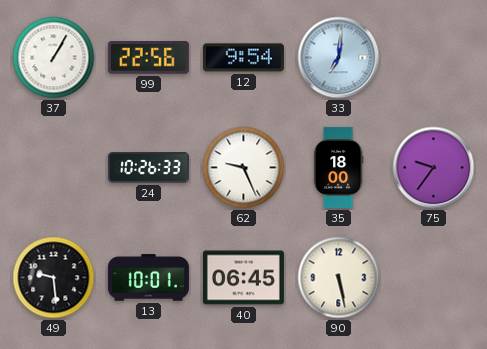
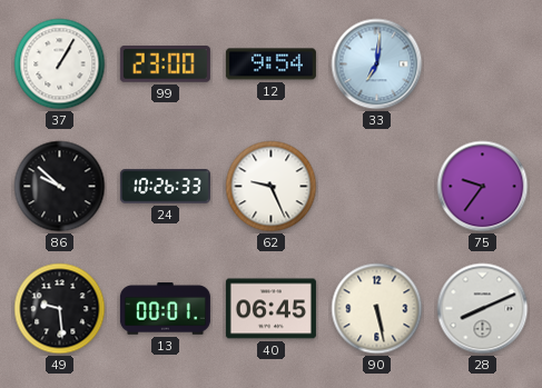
99: 22:56 -> 23:00
86: none -> 9:52
35: 18:00 -> none
13: 10:01 -> 00:01
28: none -> 8:11
